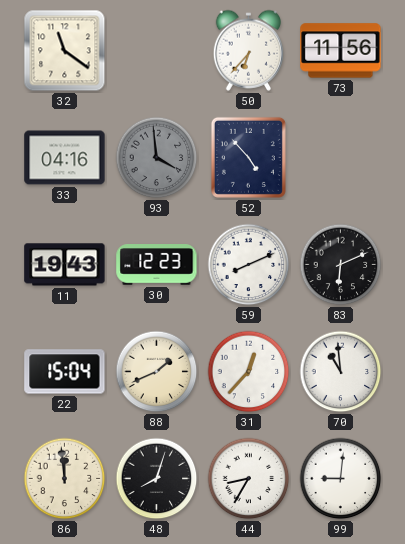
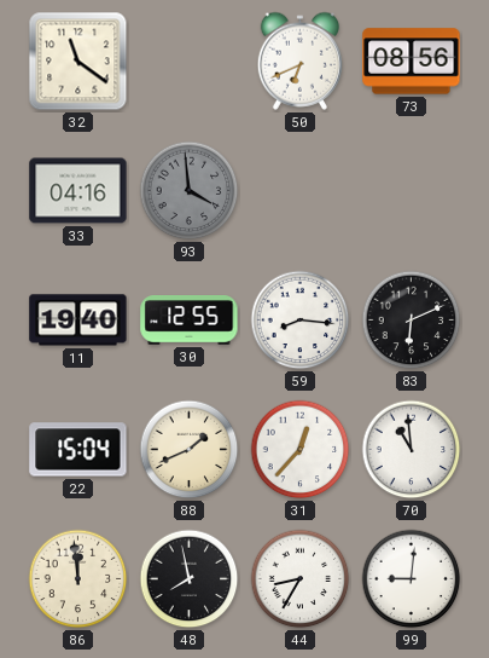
50: 6:37 -> 6:41
73: 11:56 -> 08:56
52: 4:53 -> none
11: 19:43 -> 19:40
30: 12:23 -> 12:55
59: 8:11 -> 8:16
48: 8:03 -> 7:58
